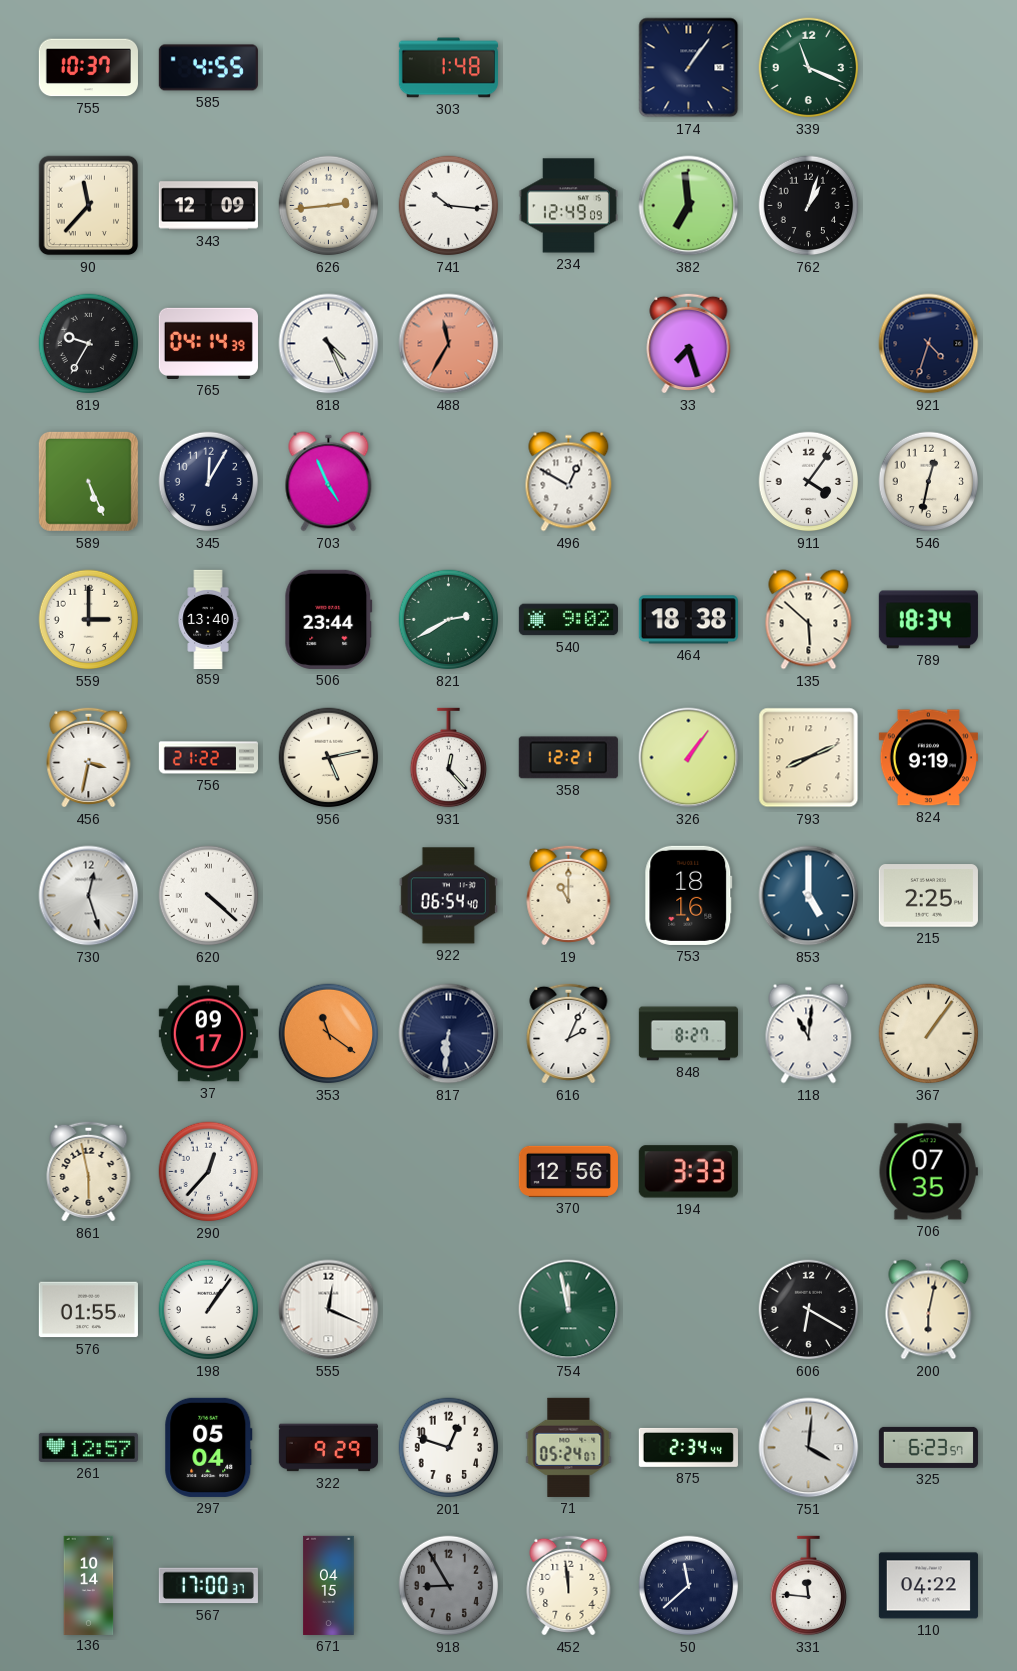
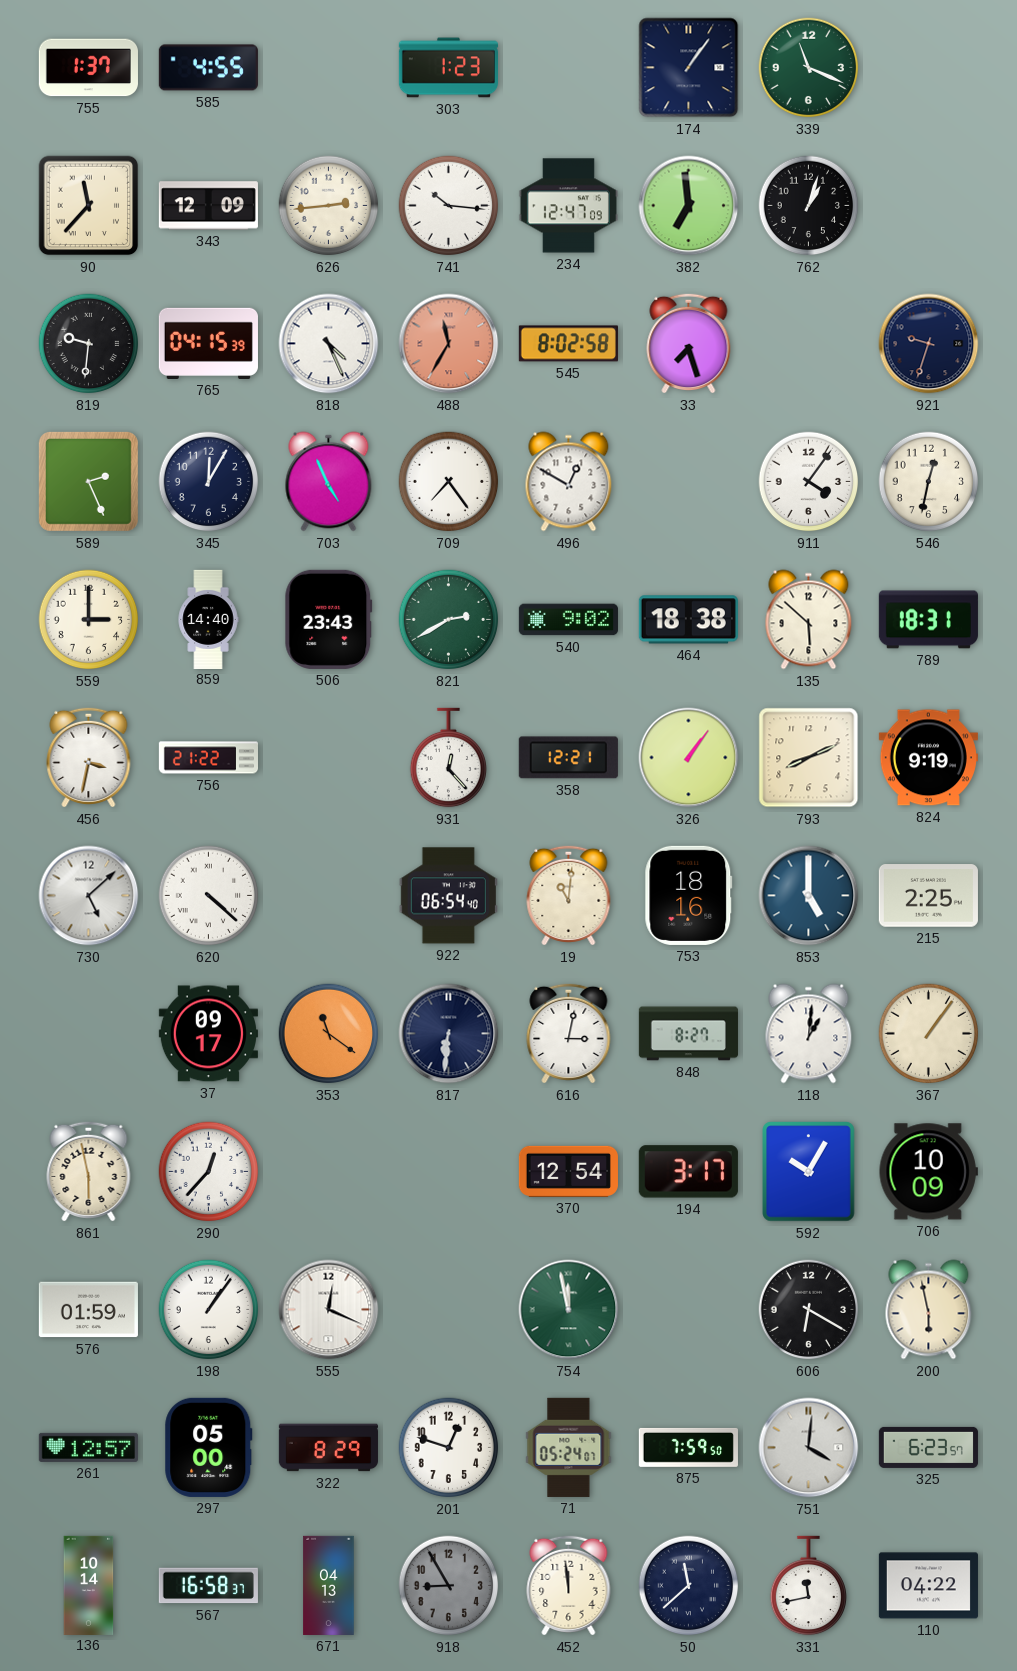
755: 10:37 -> 1:37
303: 1:48 -> 1:23
234: 12:49 -> 12:47
819: 9:35 -> 9:31
765: 04:14 -> 04:15
545: none -> 8:02
921: 4:33 -> 9:33
589: 5:26 -> 2:26
709: none -> 7:24
859: 13:40 -> 14:40
506: 23:44 -> 23:43
789: 18:34 -> 18:31
956: 5:13 -> none
730: 12:27 -> 5:08
19: 11:00 -> 11:01
616: 2:04 -> 3:02
118: 11:01 -> 1:01
370: 12:56 -> 12:54
194: 3:33 -> 3:17
592: none -> 10:05
706: 07:35 -> 10:09
576: 01:55 -> 01:59
200: 6:02 -> 5:58
297: 05:04 -> 05:00
322: 9:29 -> 8:29
875: 2:34 -> 7:59
567: 17:00 -> 16:58
671: 04:15 -> 04:13
331: 11:46 -> 11:43
